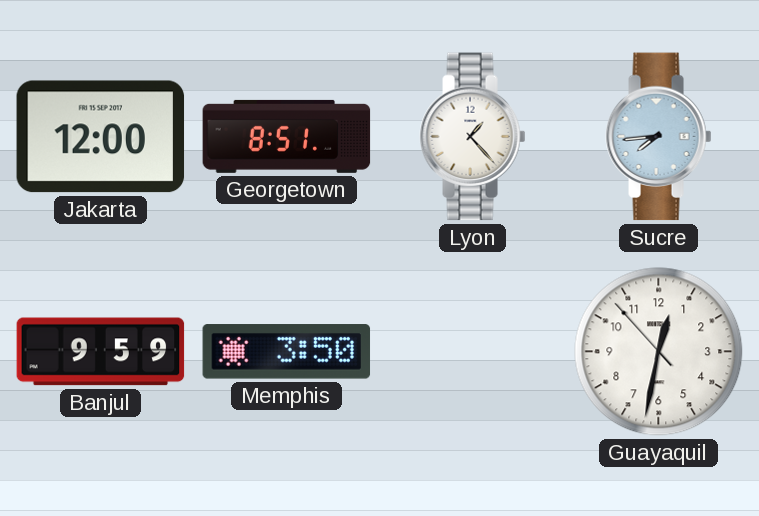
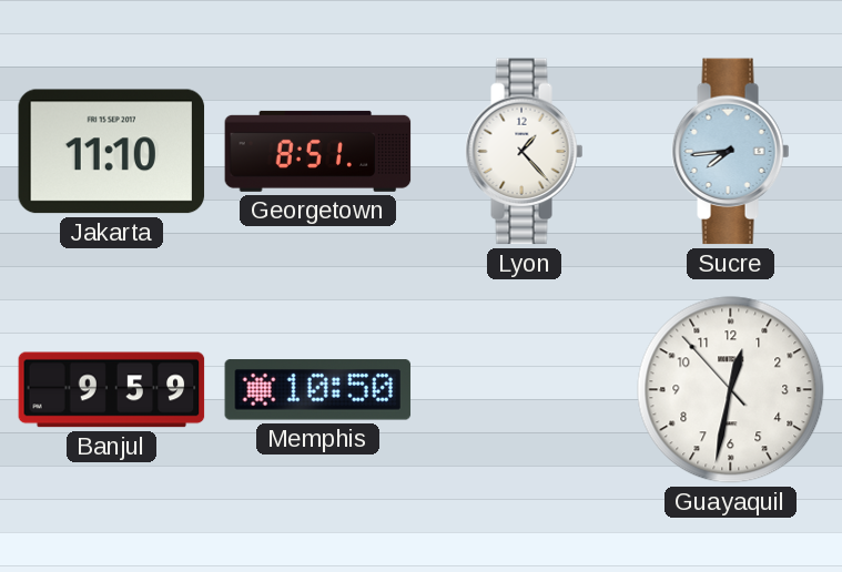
Jakarta: 12:00 -> 11:10
Memphis: 3:50 -> 10:50
